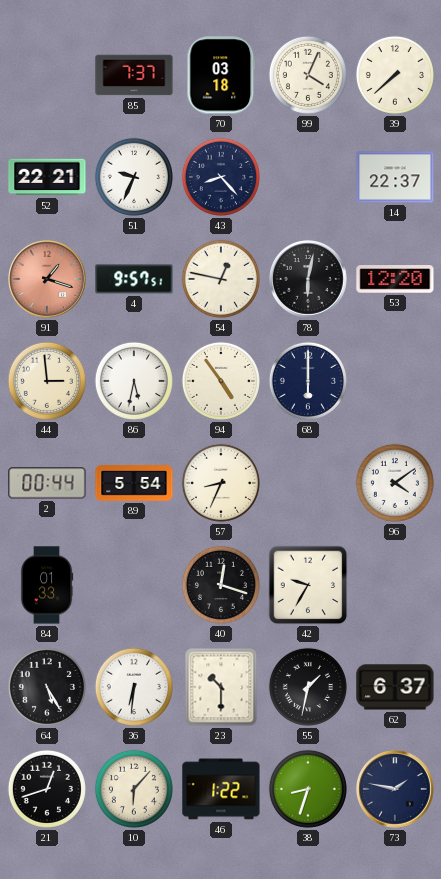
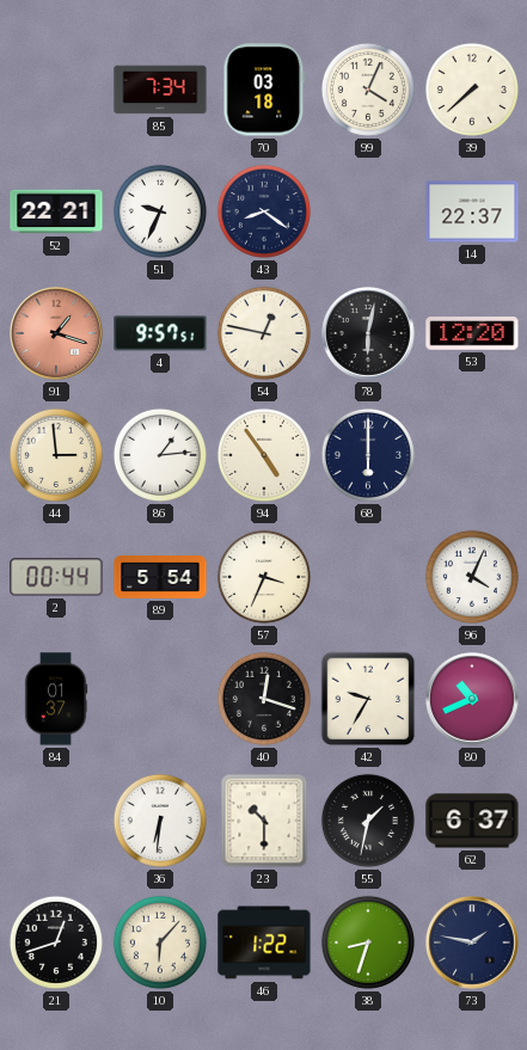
85: 7:37 -> 7:34
43: 8:23 -> 8:21
86: 5:32 -> 1:14
57: 8:34 -> 3:34
96: 4:09 -> 4:04
84: 01:33 -> 01:37
80: none -> 10:41
64: 5:25 -> none
